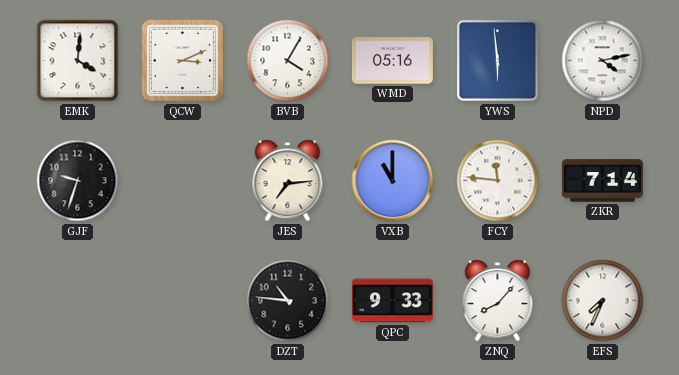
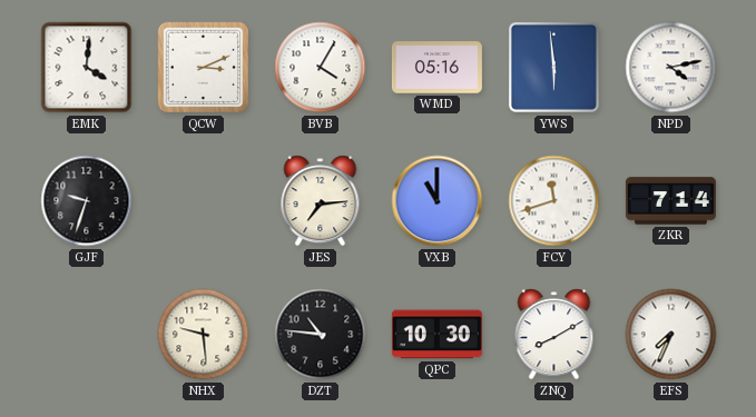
FCY: 11:46 -> 11:42
NHX: none -> 9:29
QPC: 9:33 -> 10:30
ZNQ: 8:07 -> 8:10
